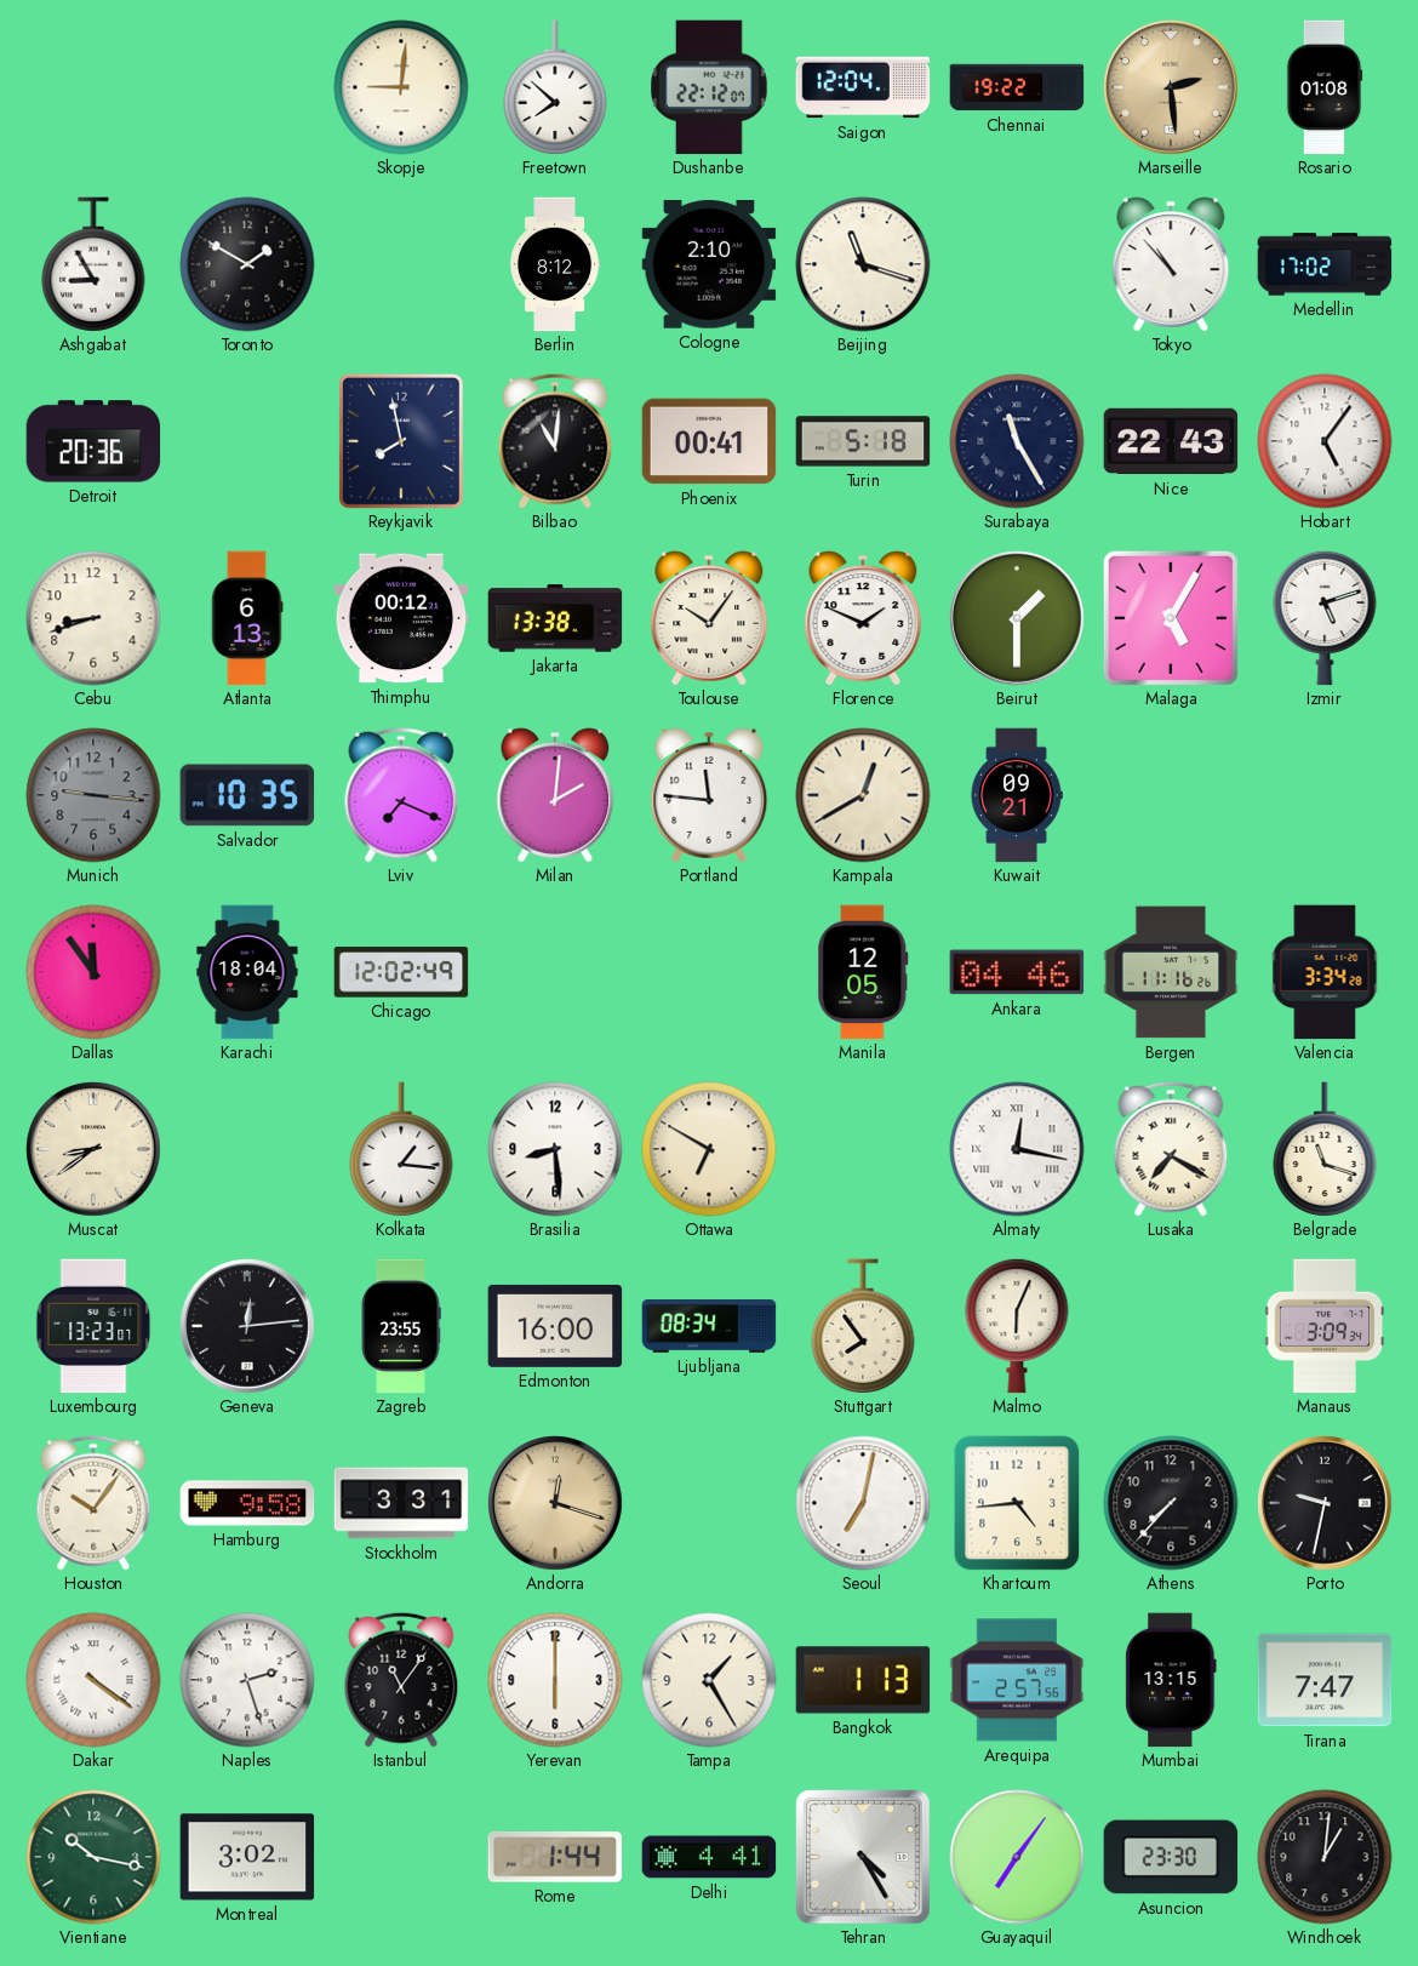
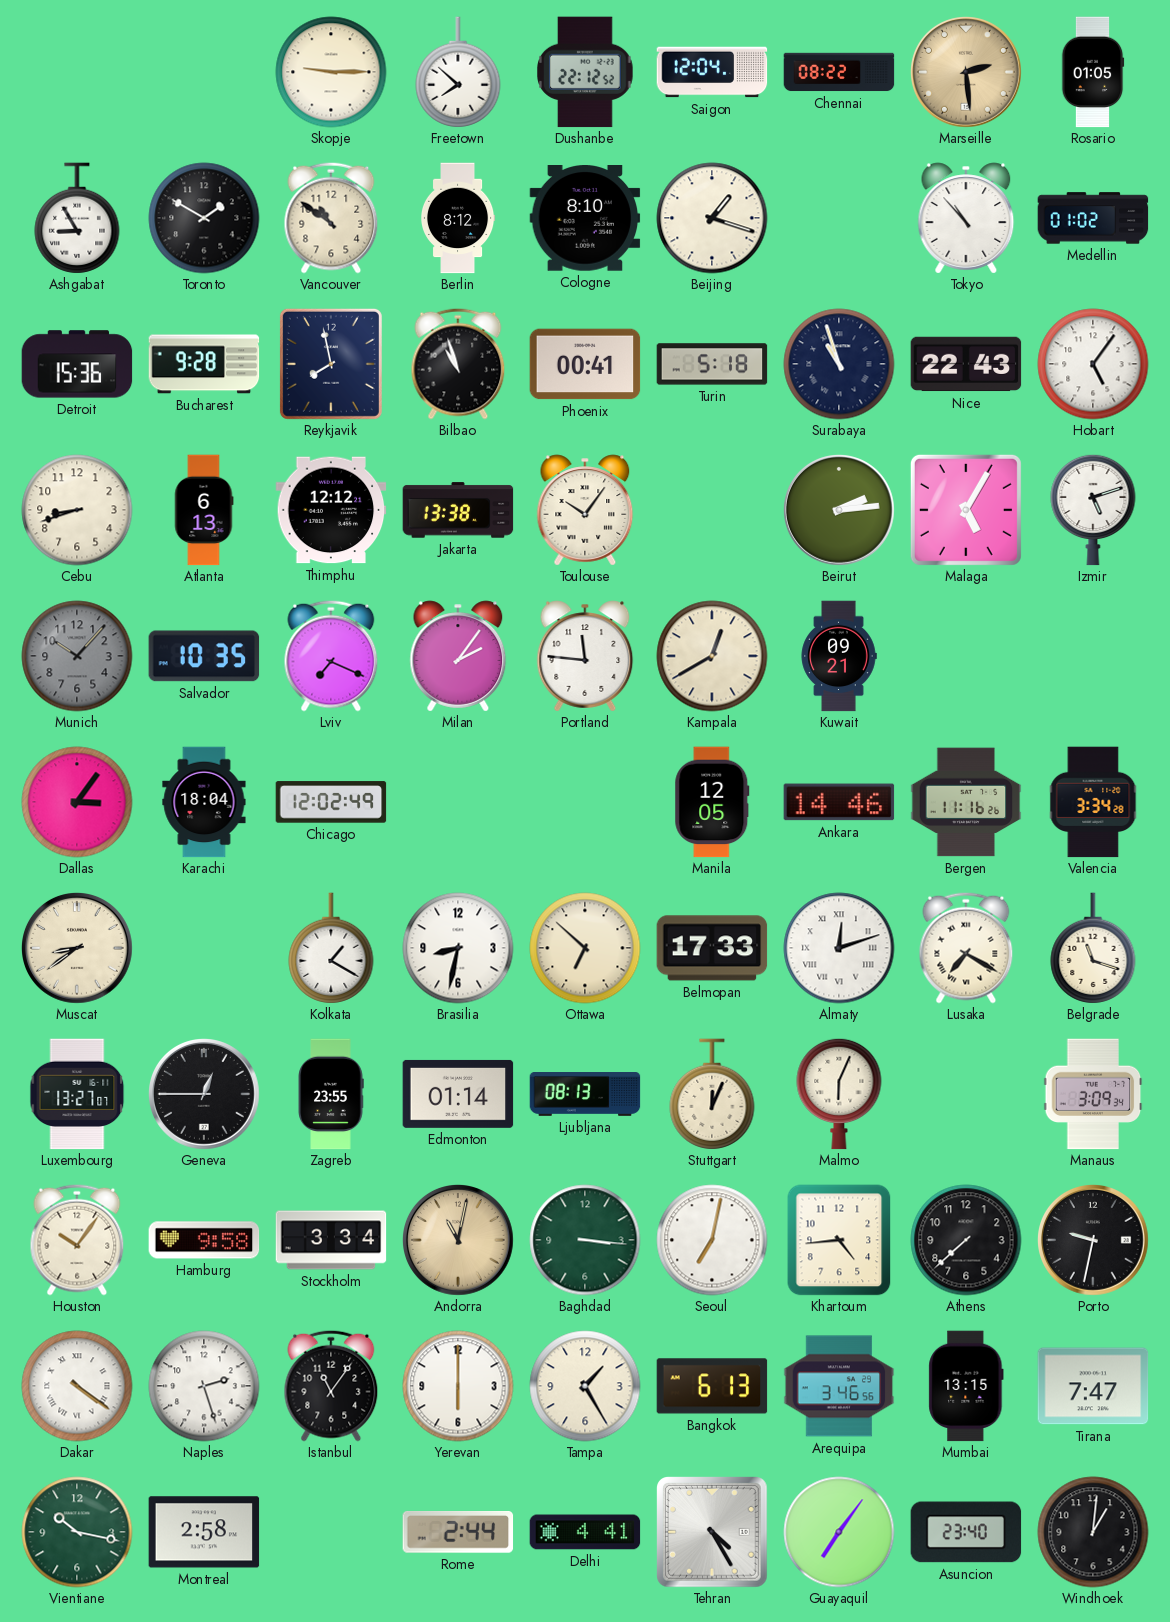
Skopje: 9:01 -> 9:15
Dushanbe: 22:12:07 -> 22:12:52
Chennai: 19:22 -> 08:22
Rosario: 01:08 -> 01:05
Vancouver: none -> 10:51
Cologne: 2:10 -> 8:10
Beijing: 11:18 -> 1:18
Medellin: 17:02 -> 01:02
Detroit: 20:36 -> 15:36
Bucharest: none -> 9:28
Bilbao: 11:01 -> 10:57
Surabaya: 11:25 -> 10:57
Thimphu: 00:12 -> 12:12
Florence: 1:49 -> none
Beirut: 1:30 -> 2:14
Munich: 9:16 -> 10:07
Milan: 2:01 -> 2:06
Dallas: 11:54 -> 3:06
Ankara: 04:46 -> 14:46
Kolkata: 1:16 -> 1:20
Brasilia: 8:29 -> 8:32
Ottawa: 6:50 -> 6:52
Belmopan: none -> 17:33
Almaty: 12:17 -> 12:12
Luxembourg: 13:23 -> 13:27
Geneva: 12:14 -> 12:45
Edmonton: 16:00 -> 01:14
Ljubljana: 08:34 -> 08:13
Stuttgart: 7:54 -> 12:04
Stockholm: 3:31 -> 3:34
Andorra: 12:18 -> 11:02
Baghdad: none -> 3:16
Athens: 7:37 -> 7:38
Bangkok: 1:13 -> 6:13
Arequipa: 2:57 -> 3:46
Montreal: 3:02 -> 2:58
Rome: 1:44 -> 2:44
Asuncion: 23:30 -> 23:40
